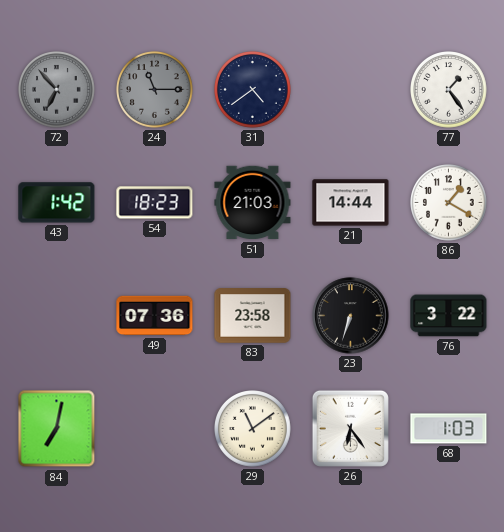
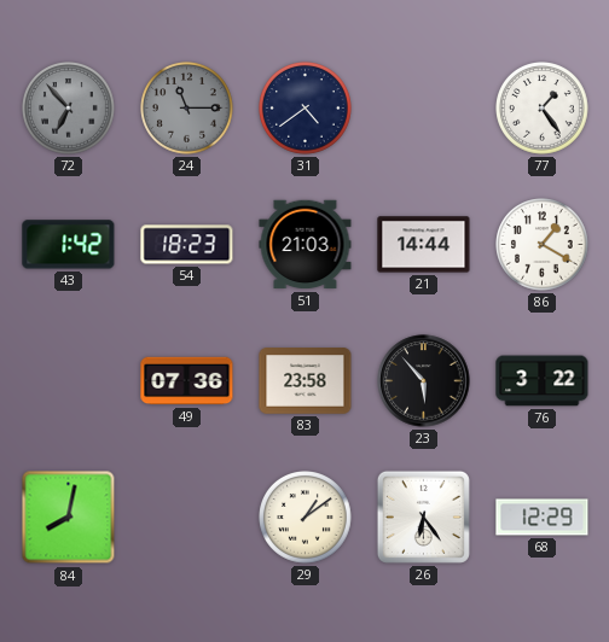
23: 6:33 -> 5:53
84: 7:02 -> 8:02
29: 11:09 -> 1:09
68: 1:03 -> 12:29
